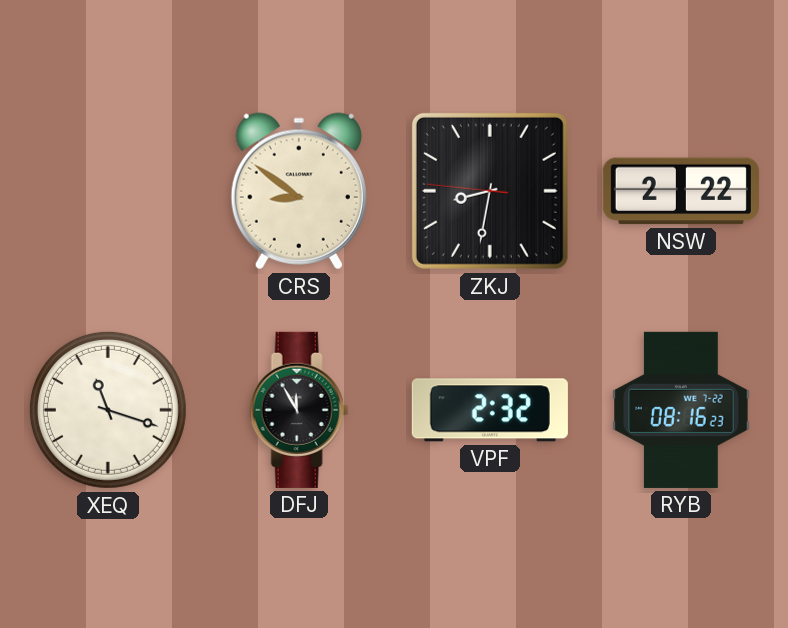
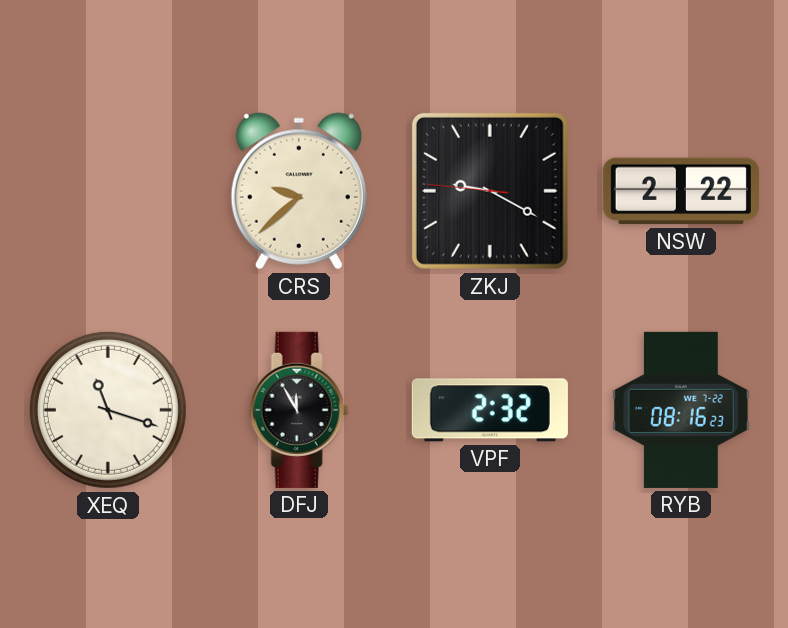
CRS: 8:51 -> 9:38
ZKJ: 8:31 -> 9:19
